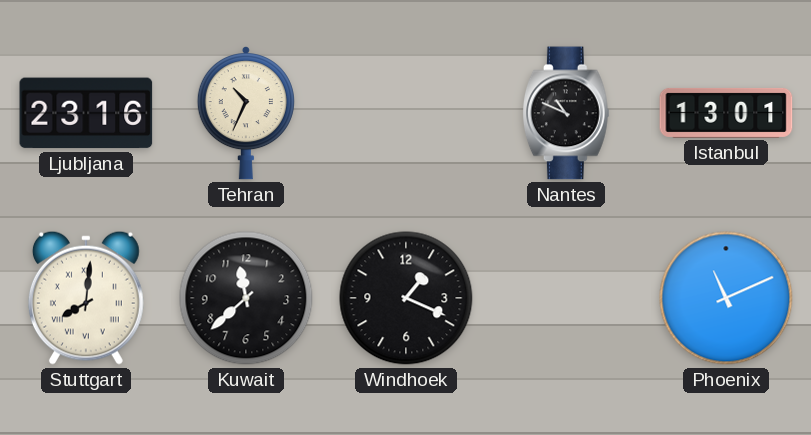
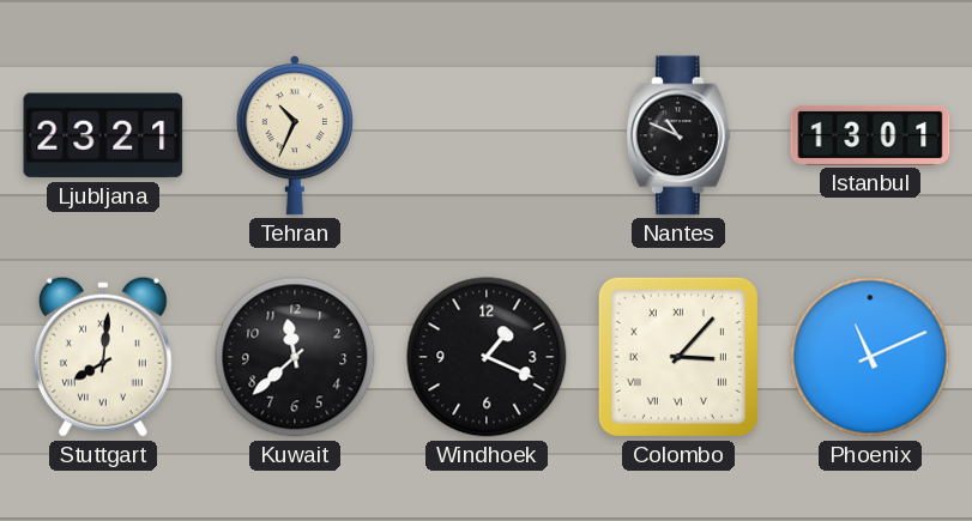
Ljubljana: 23:16 -> 23:21
Colombo: none -> 3:07
